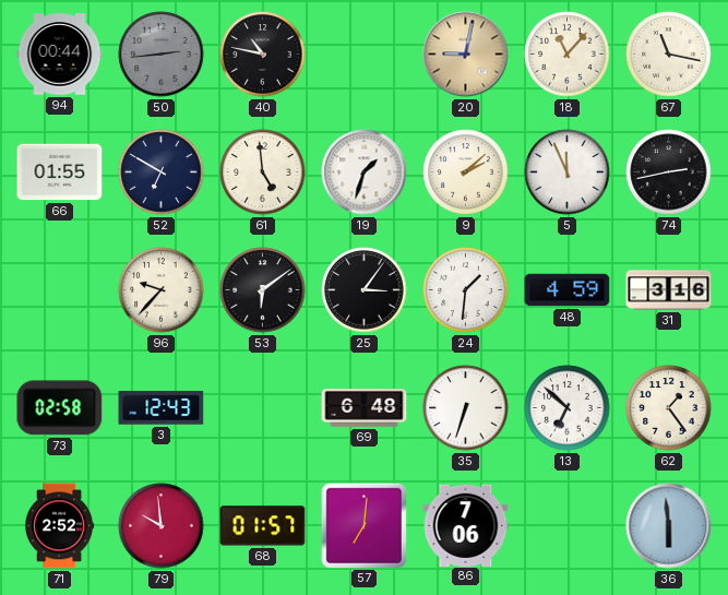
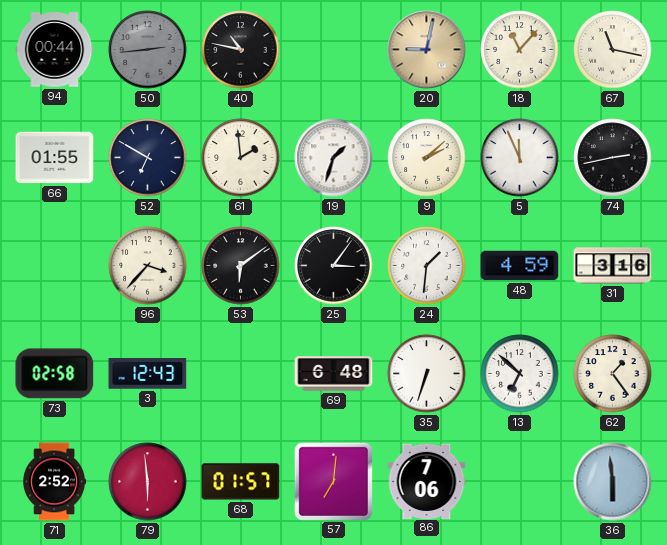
61: 4:59 -> 1:59
96: 9:37 -> 3:37
79: 9:59 -> 5:59
